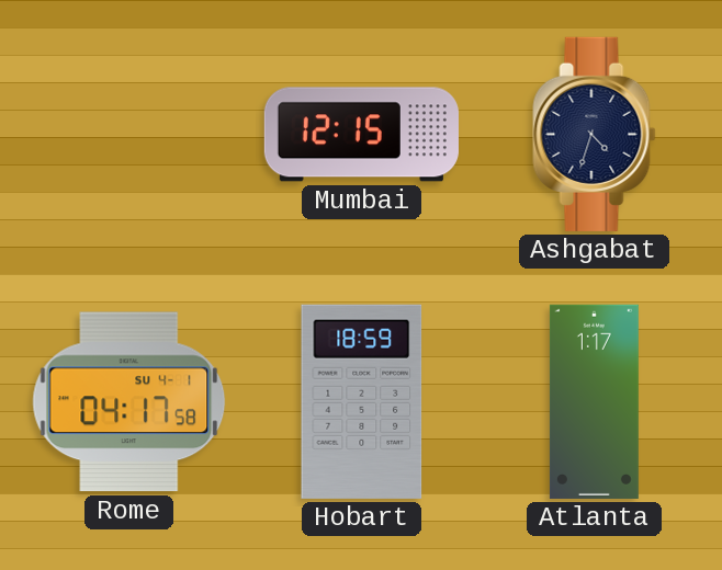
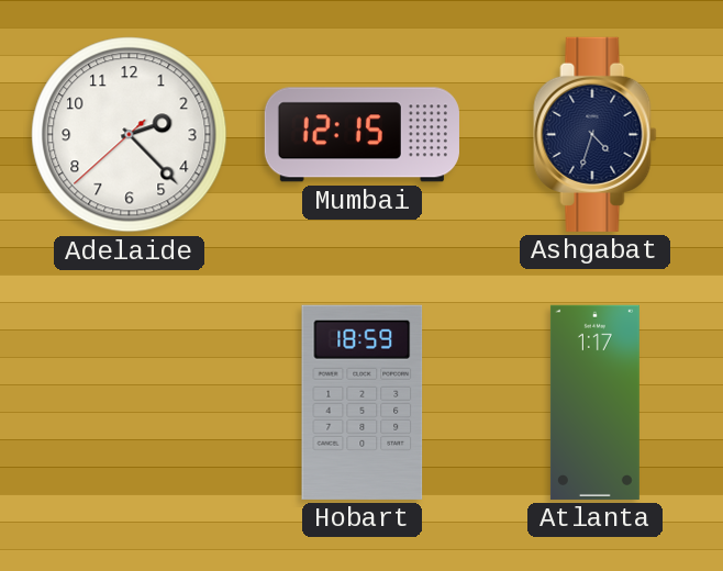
Adelaide: none -> 2:22
Rome: 04:17 -> none
